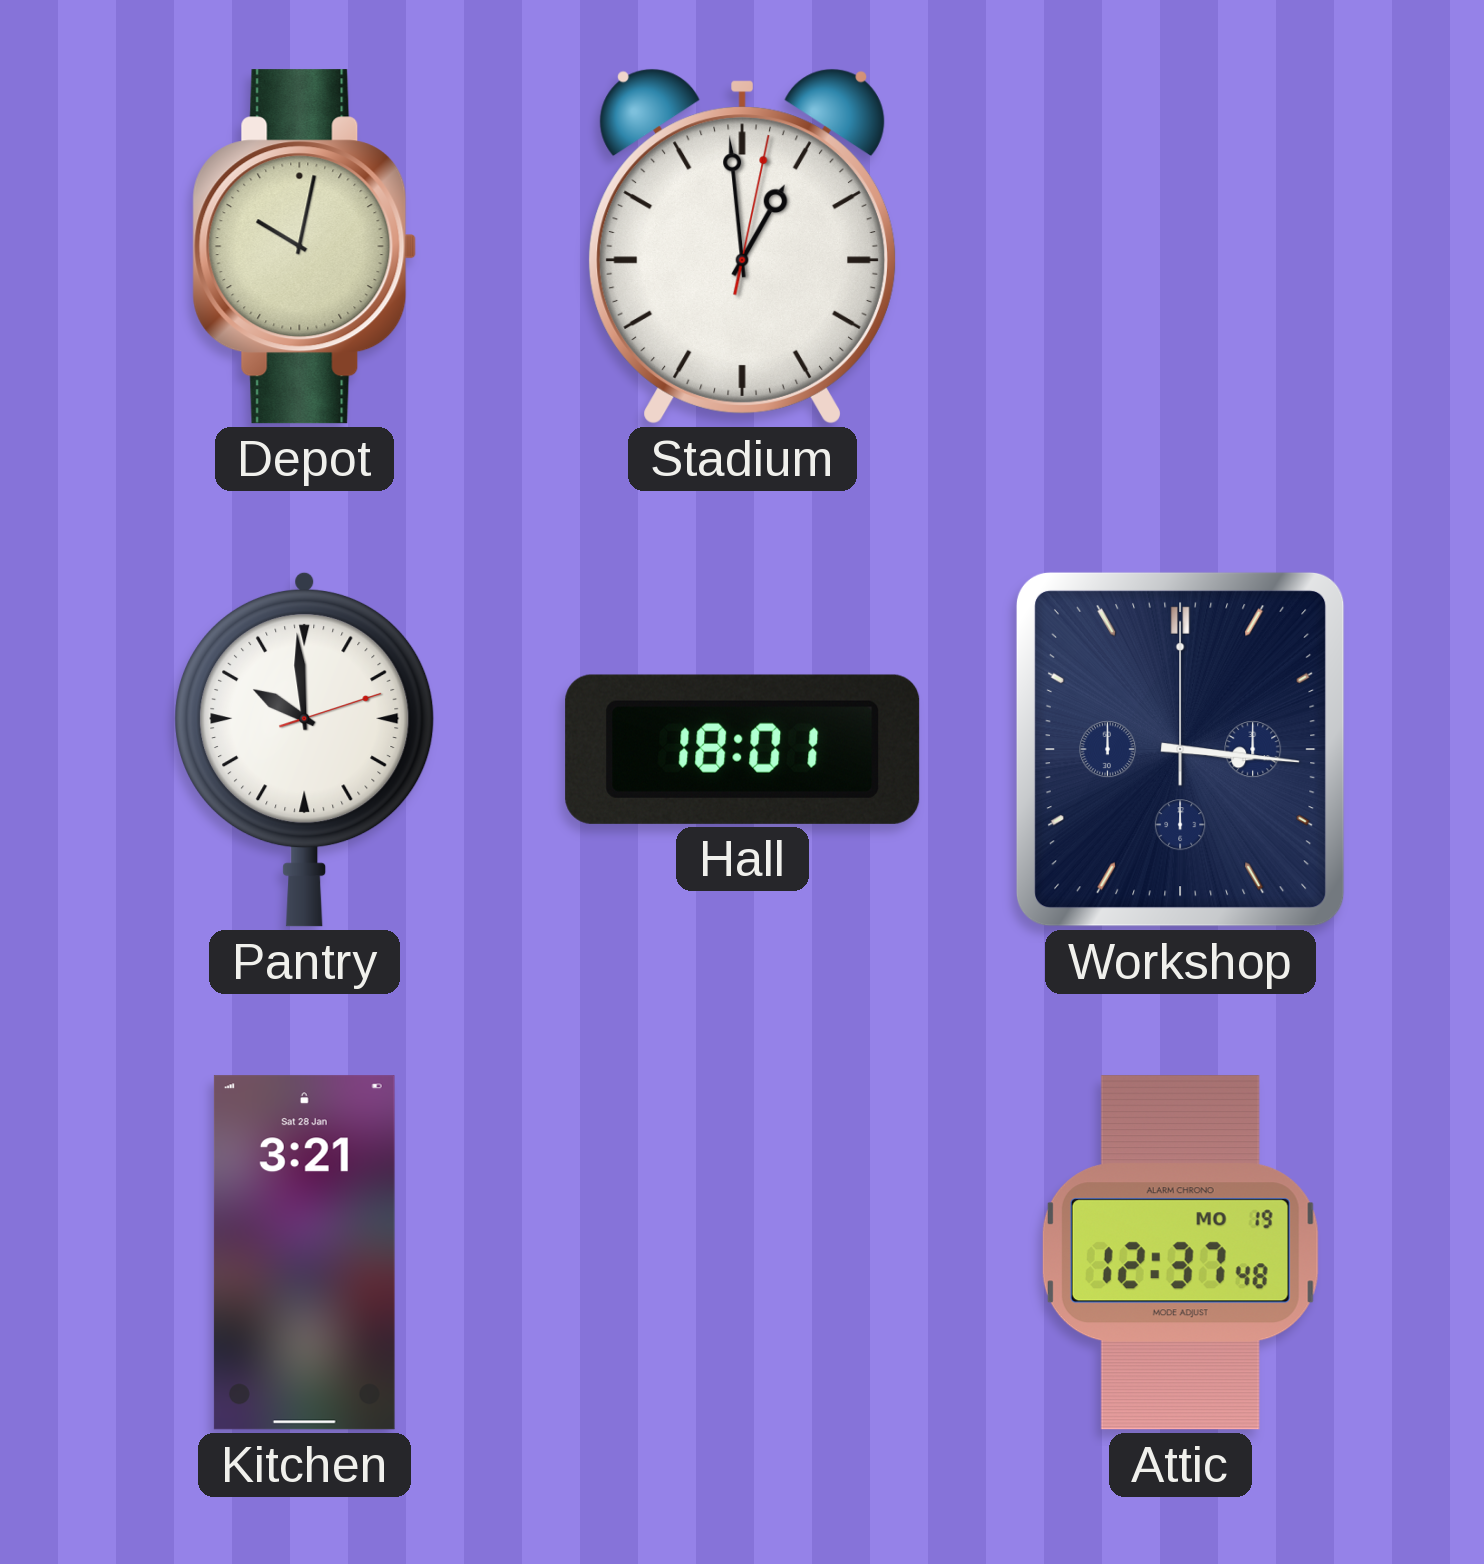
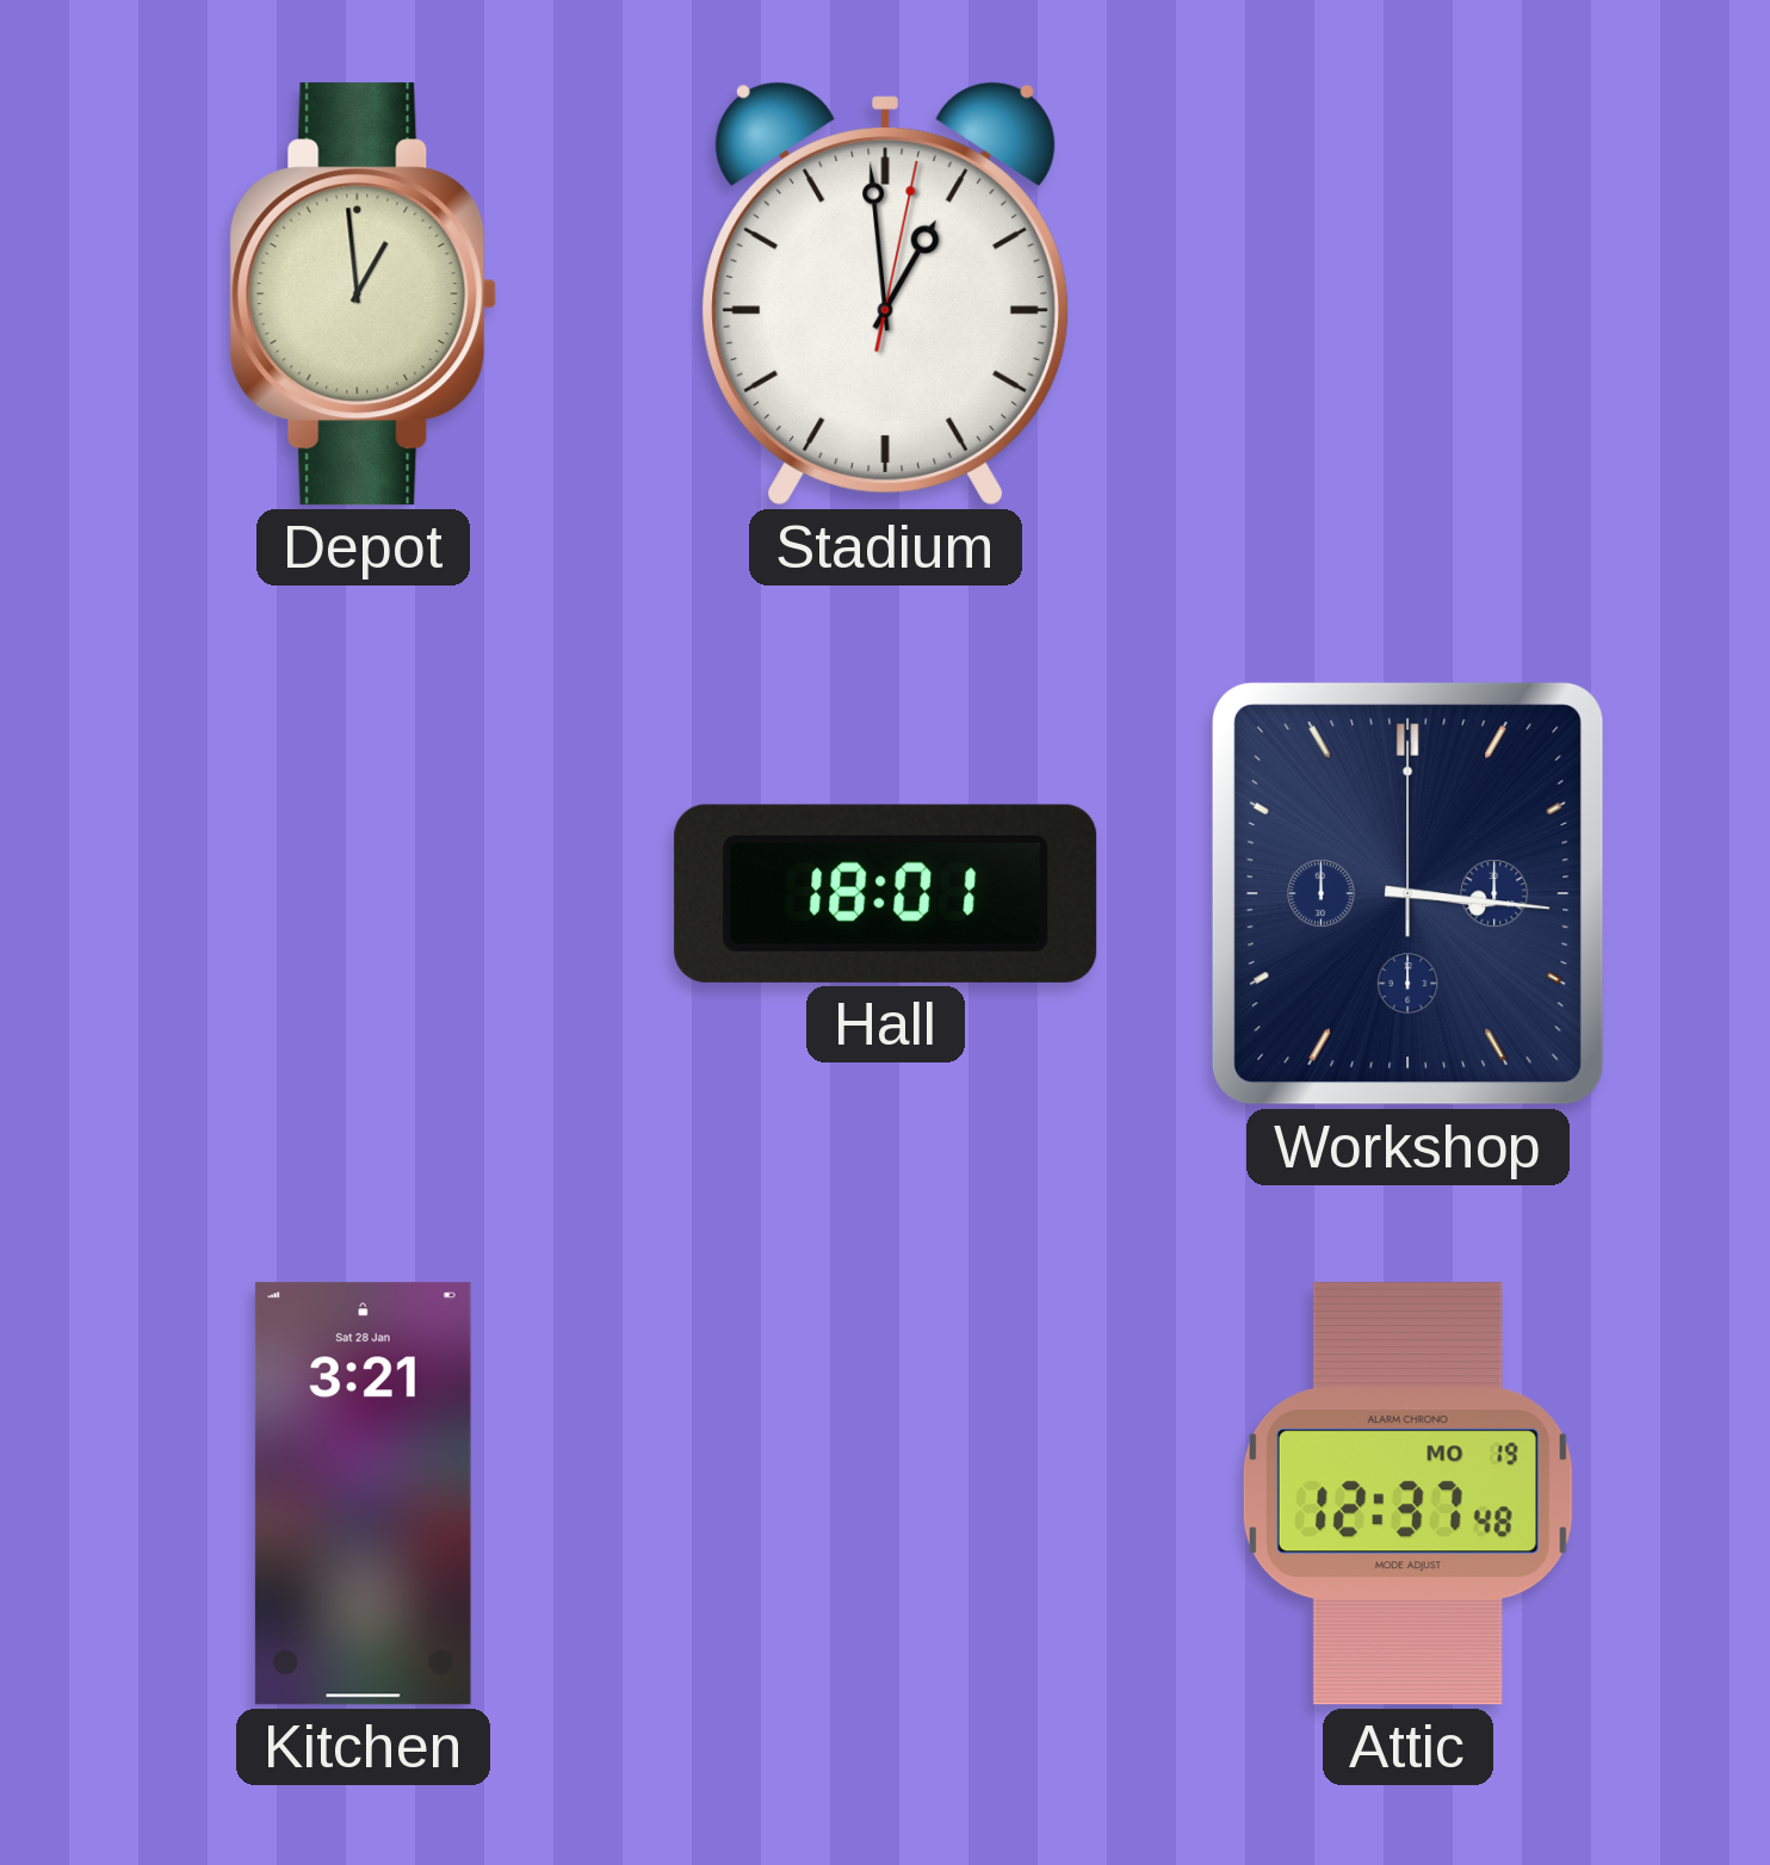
Depot: 10:02 -> 12:59
Pantry: 9:59 -> none
